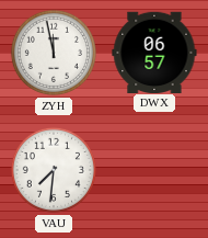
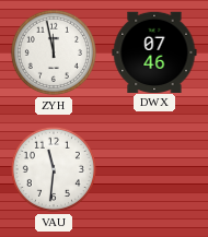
DWX: 06:57 -> 07:46
VAU: 7:31 -> 11:31
